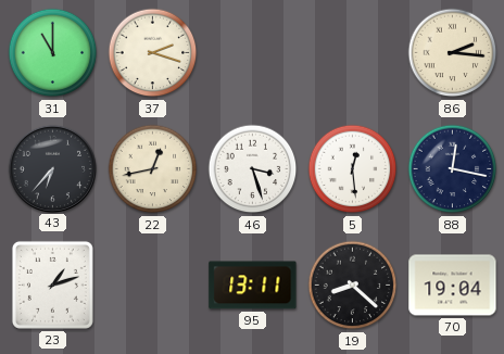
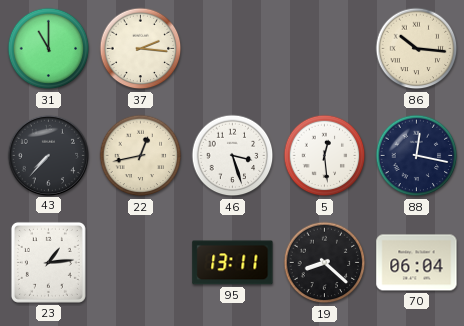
37: 2:18 -> 2:16
86: 2:16 -> 10:16
43: 6:37 -> 7:37
23: 1:12 -> 1:14
70: 19:04 -> 06:04
